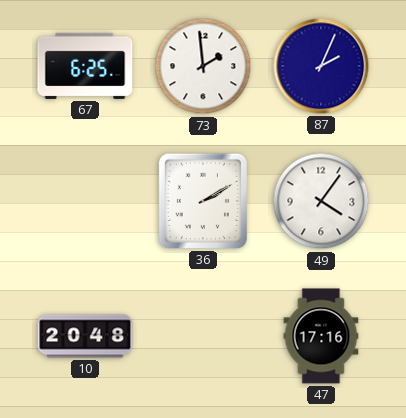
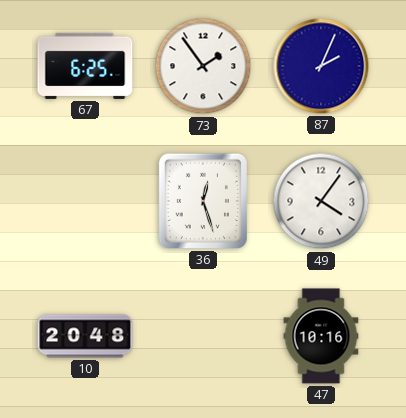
73: 1:59 -> 1:54
36: 2:10 -> 12:27
47: 17:16 -> 10:16
